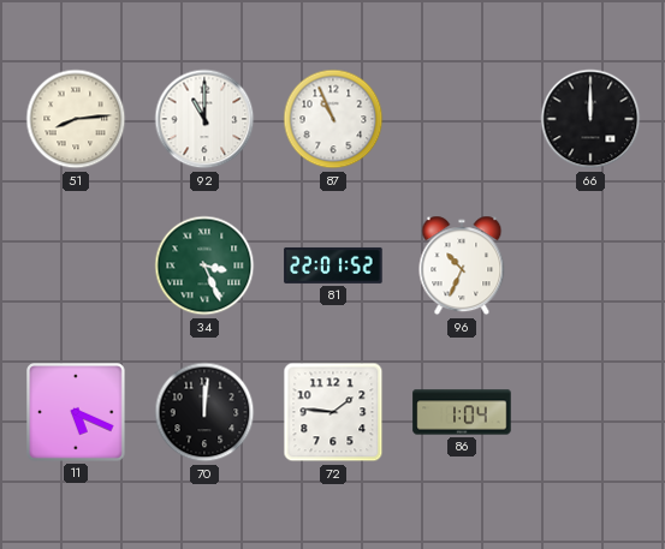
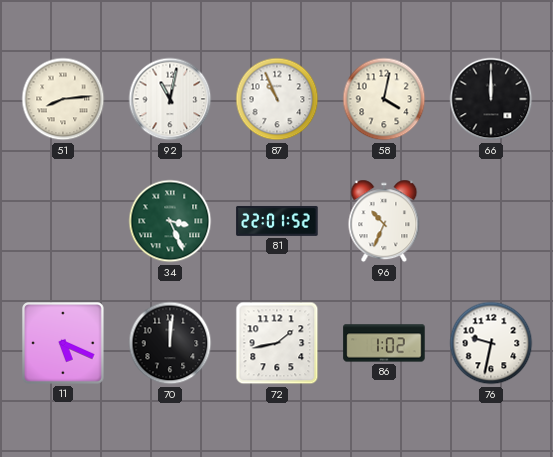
92: 11:00 -> 11:02
58: none -> 4:02
72: 1:46 -> 1:43
86: 1:04 -> 1:02
76: none -> 9:32
